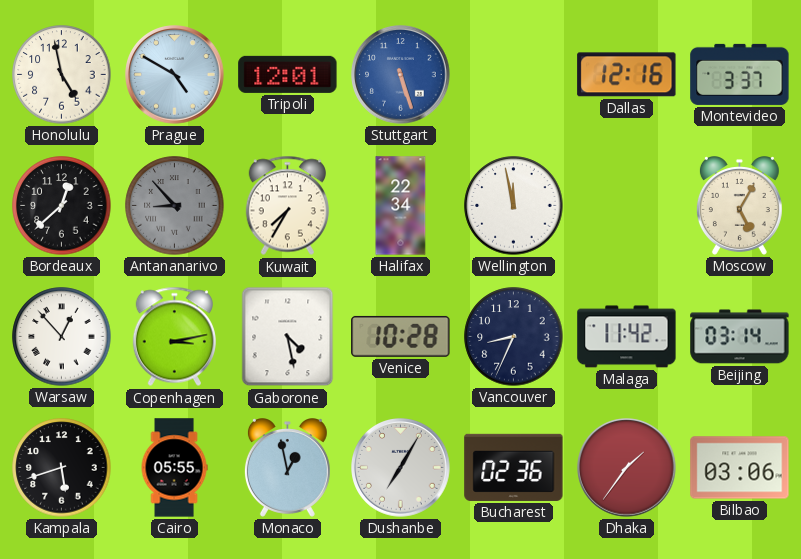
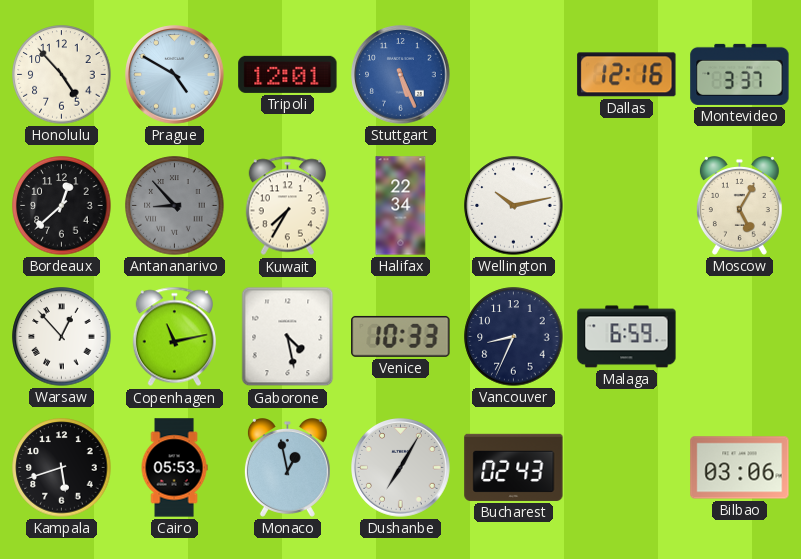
Honolulu: 4:58 -> 4:53
Stuttgart: 5:27 -> 5:26
Wellington: 11:58 -> 10:13
Copenhagen: 3:13 -> 11:13
Venice: 10:28 -> 10:33
Malaga: 11:42 -> 6:59
Beijing: 03:14 -> none
Cairo: 05:55 -> 05:53
Bucharest: 02:36 -> 02:43
Dhaka: 1:36 -> none
